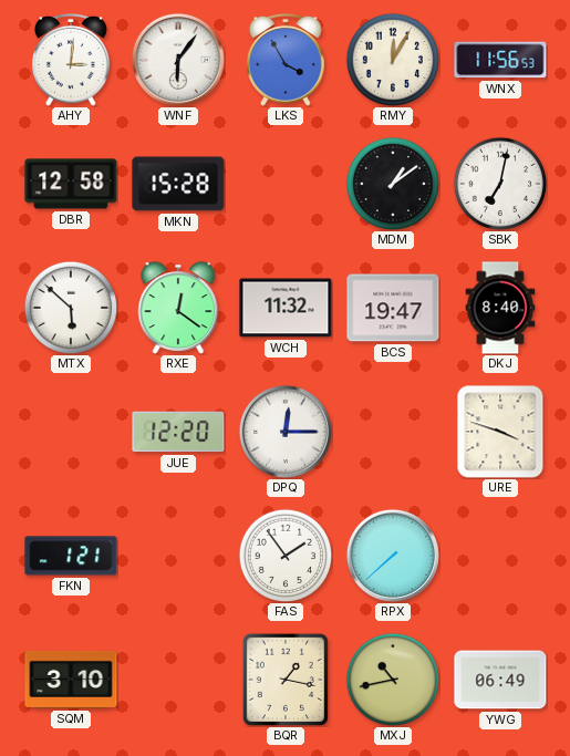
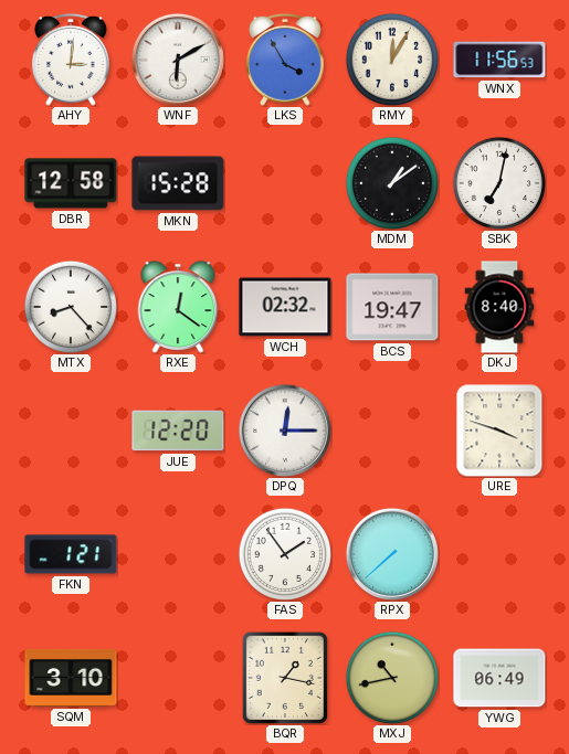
WNF: 6:06 -> 6:10
MTX: 5:52 -> 8:23
WCH: 11:32 -> 02:32
